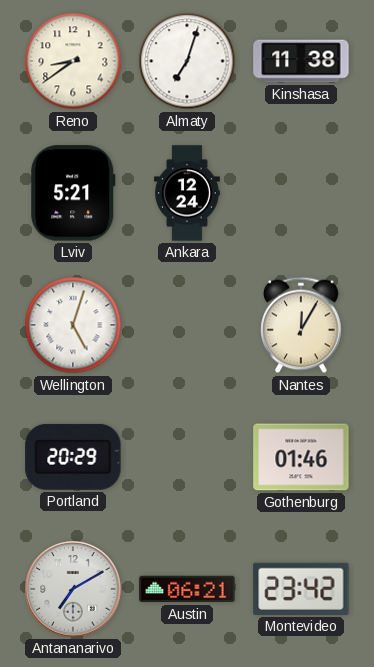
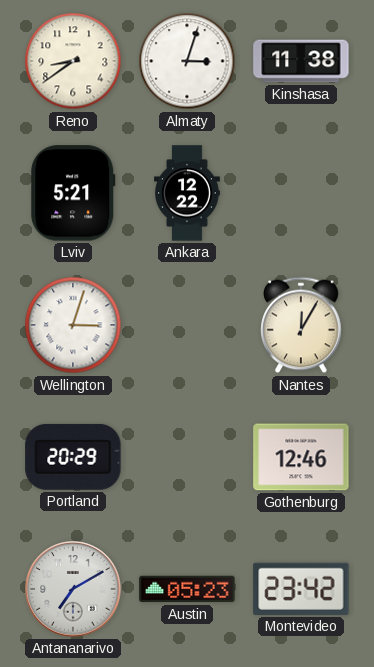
Almaty: 7:03 -> 3:03
Ankara: 12:24 -> 12:22
Wellington: 5:03 -> 3:03
Gothenburg: 01:46 -> 12:46
Austin: 06:21 -> 05:23
